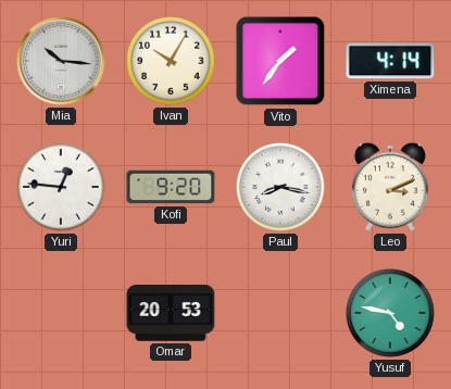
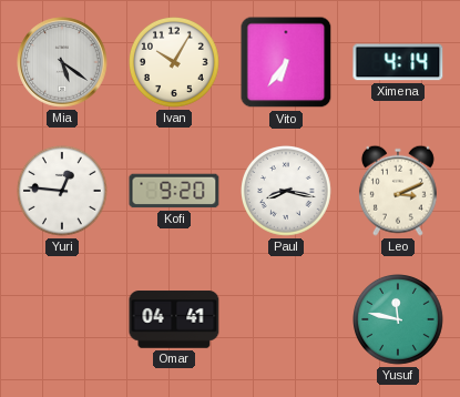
Mia: 10:16 -> 5:21
Vito: 1:36 -> 6:36
Omar: 20:53 -> 04:41
Yusuf: 4:47 -> 11:47
